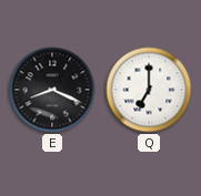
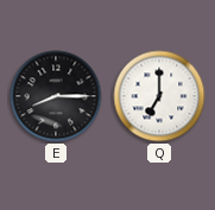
E: 8:19 -> 8:15
